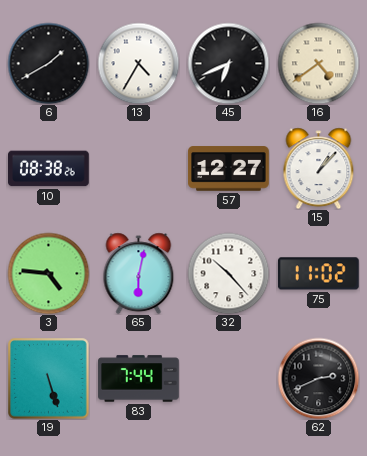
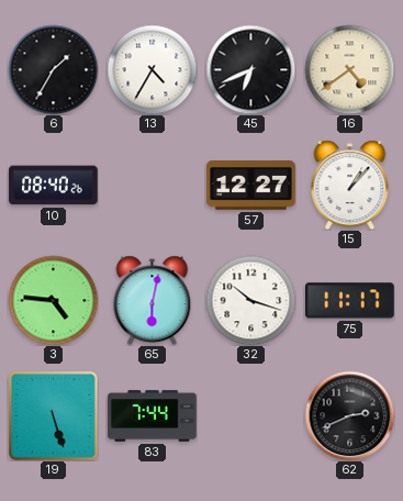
6: 1:40 -> 1:35
10: 08:38 -> 08:40
32: 10:23 -> 10:18
75: 11:02 -> 11:17
